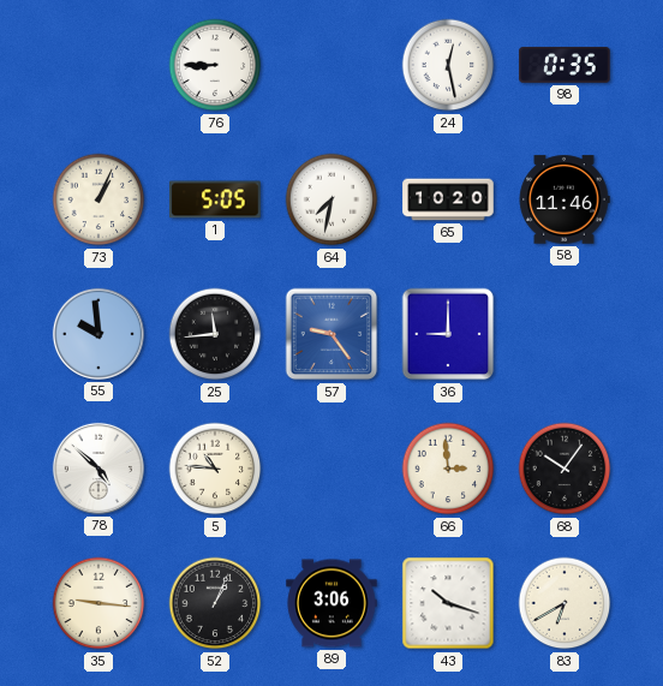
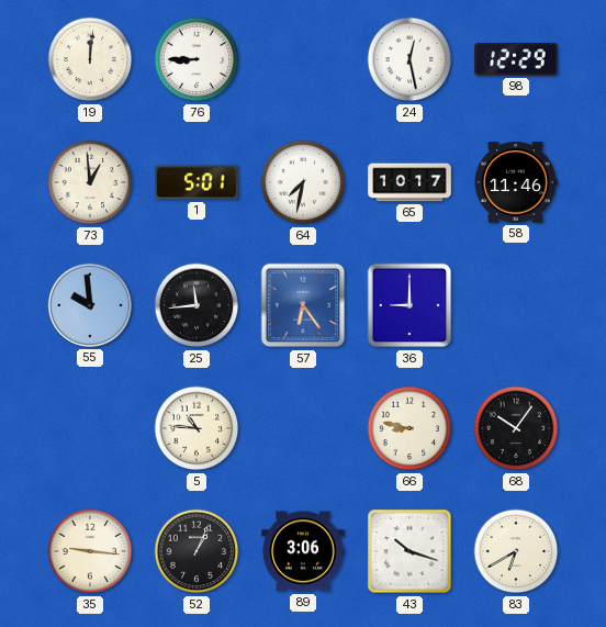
19: none -> 12:01
98: 0:35 -> 12:29
73: 1:04 -> 12:59
1: 5:05 -> 5:01
65: 10:20 -> 10:17
57: 9:24 -> 6:24
78: 4:52 -> none
66: 2:59 -> 8:47
